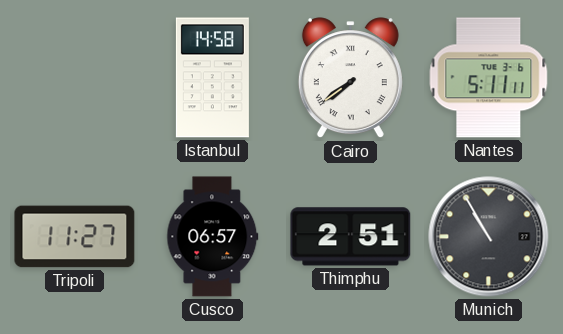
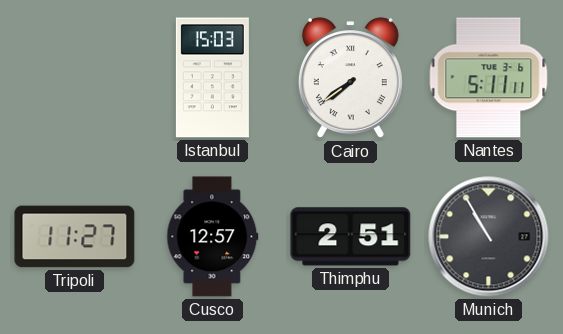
Istanbul: 14:58 -> 15:03
Cusco: 06:57 -> 12:57
